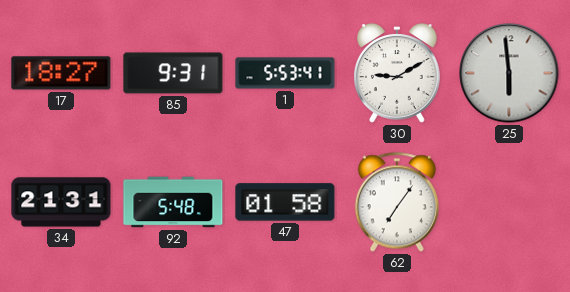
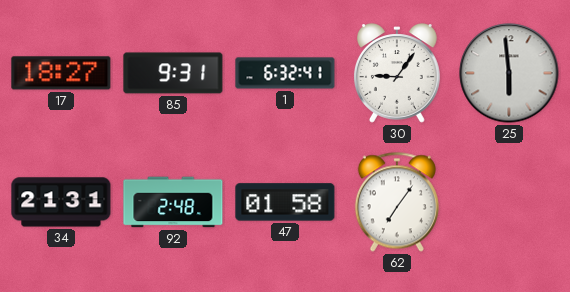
1: 5:53 -> 6:32
30: 9:10 -> 9:06
92: 5:48 -> 2:48
